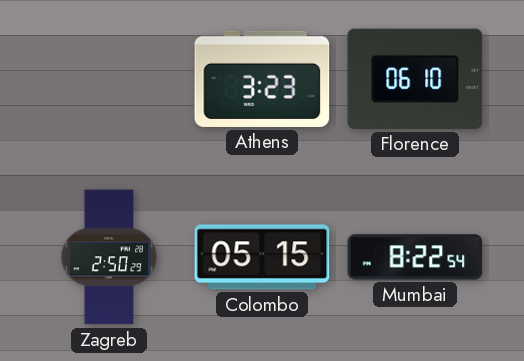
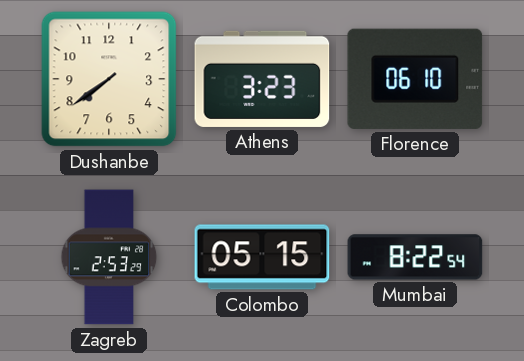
Dushanbe: none -> 7:39
Zagreb: 2:50 -> 2:53
